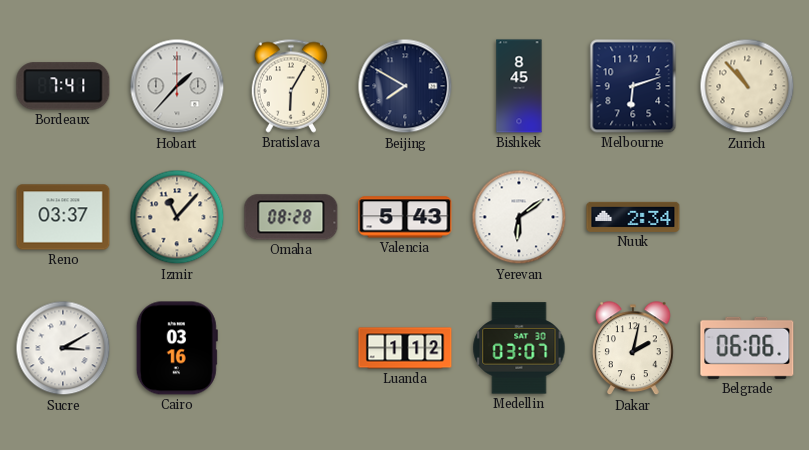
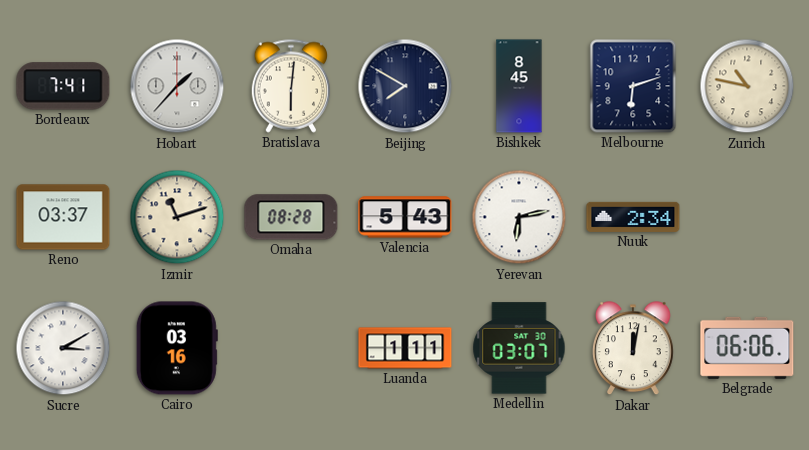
Bratislava: 6:05 -> 6:01
Zurich: 10:53 -> 10:47
Izmir: 11:07 -> 11:12
Yerevan: 6:09 -> 6:13
Luanda: 1:12 -> 1:11
Dakar: 2:02 -> 12:02
